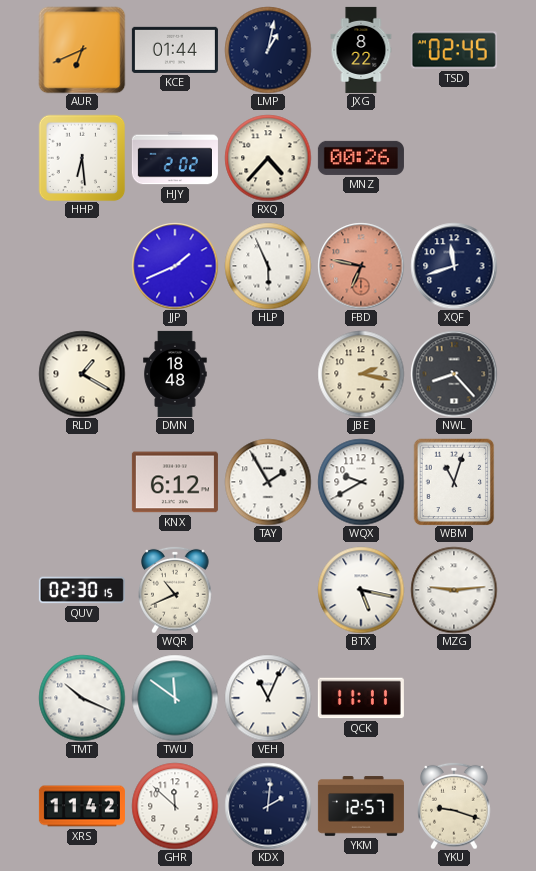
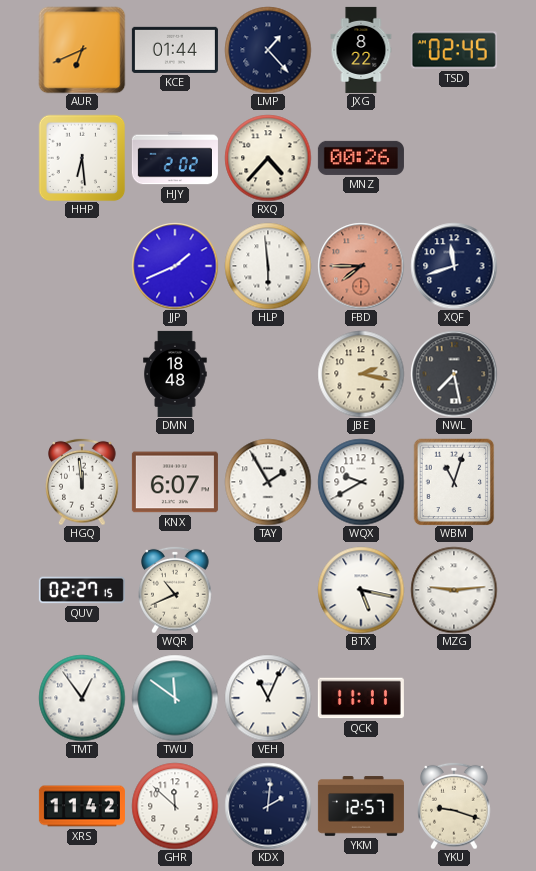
LMP: 1:02 -> 1:23
HLP: 5:56 -> 5:59
FBD: 6:47 -> 7:45
RLD: 1:20 -> none
NWL: 8:23 -> 7:28
HGQ: none -> 11:59
KNX: 6:12 -> 6:07
QUV: 02:30 -> 02:27
TMT: 10:19 -> 12:54
